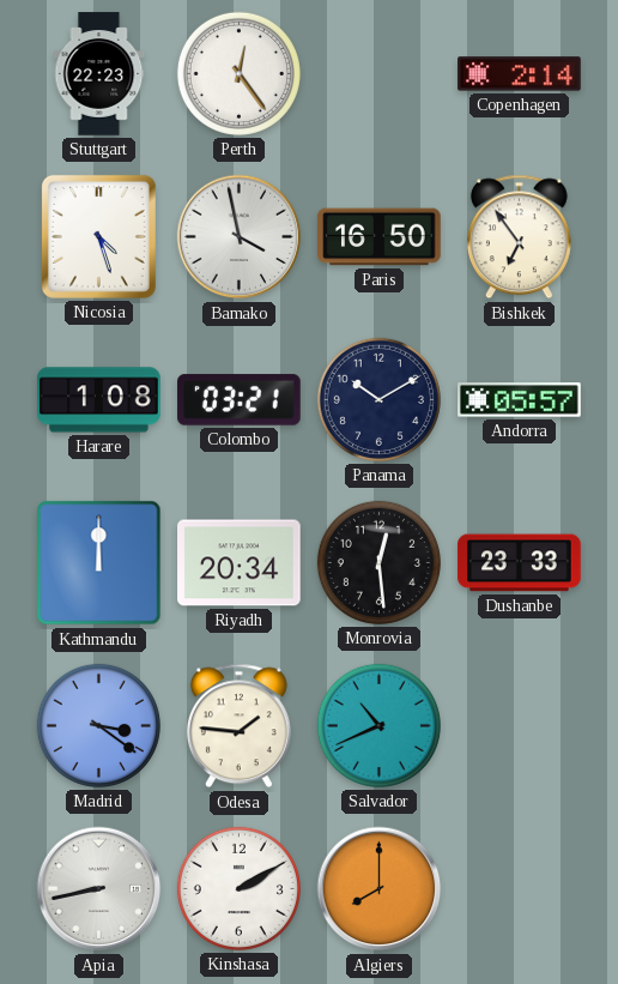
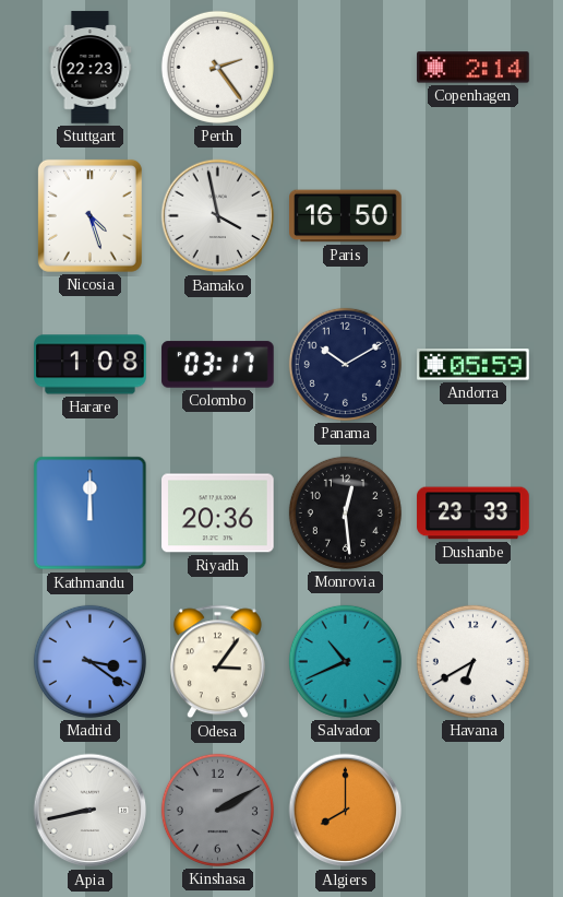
Perth: 12:24 -> 2:24
Bishkek: 6:54 -> none
Colombo: 03:21 -> 03:17
Andorra: 05:57 -> 05:59
Riyadh: 20:34 -> 20:36
Odesa: 1:46 -> 3:06
Havana: none -> 6:40
Kinshasa dial: white -> grey
